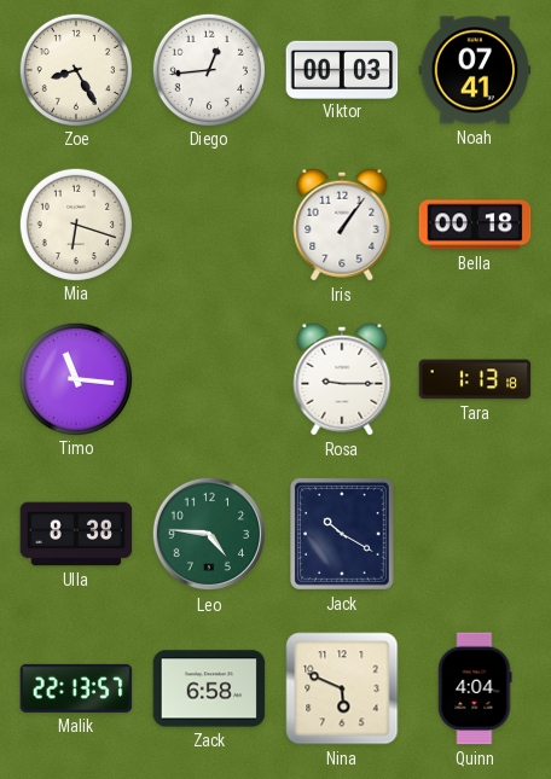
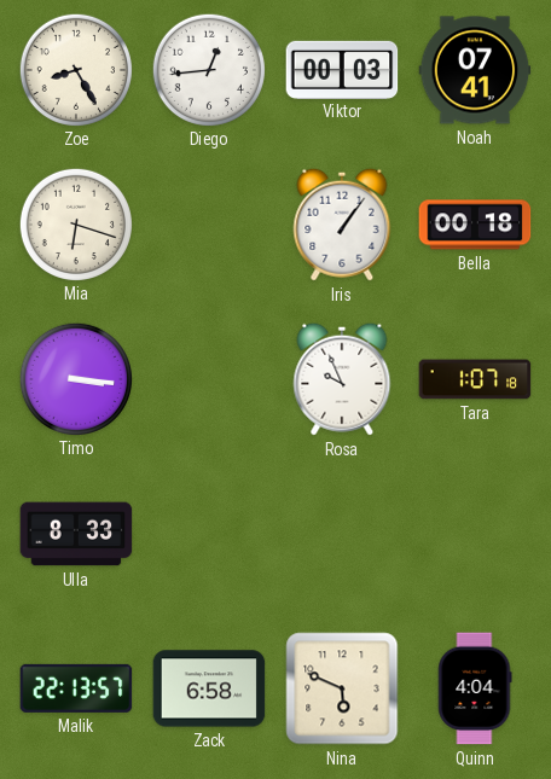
Timo: 11:16 -> 3:16
Rosa: 9:15 -> 9:56
Tara: 1:13 -> 1:07
Ulla: 8:38 -> 8:33
Leo: 4:46 -> none
Jack: 10:20 -> none
